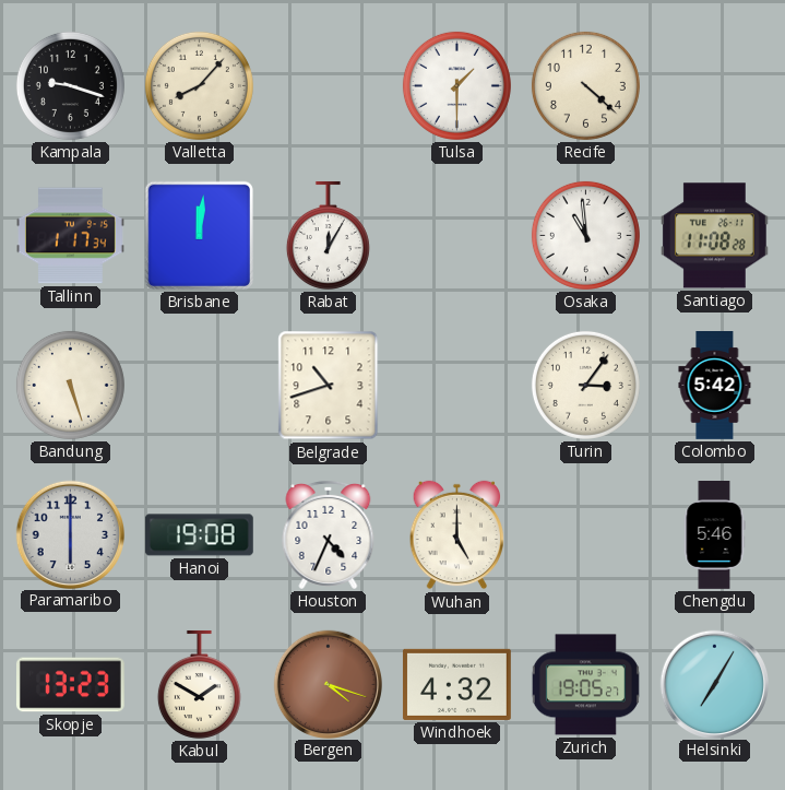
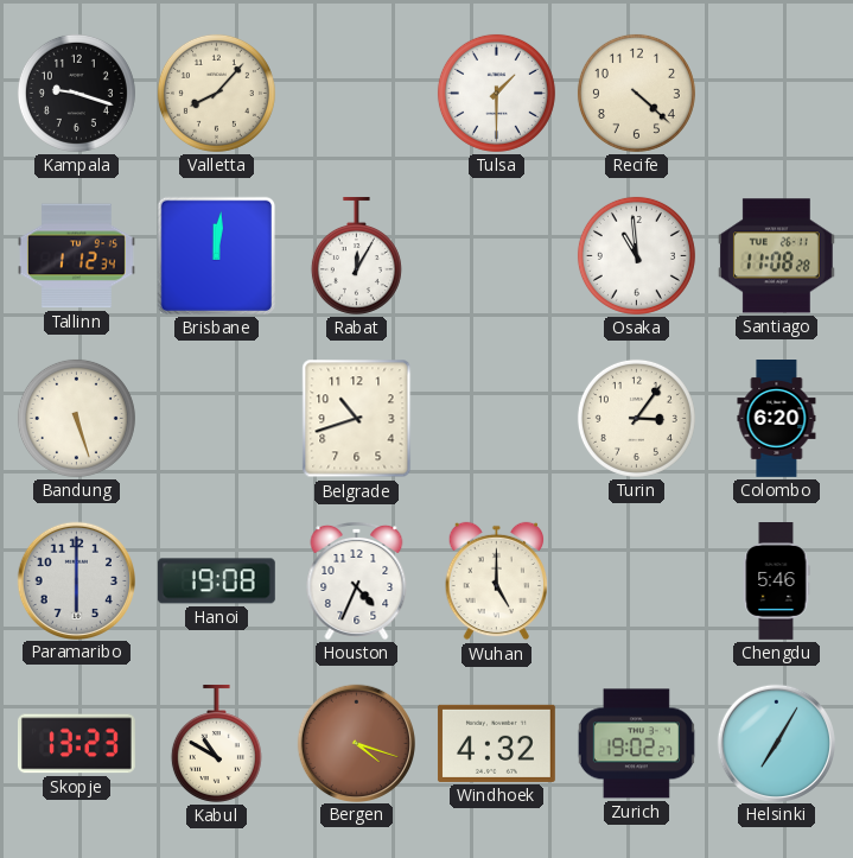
Tallinn: 1:17 -> 1:12
Colombo: 5:42 -> 6:20
Kabul: 1:50 -> 10:50
Zurich: 19:05 -> 19:02
